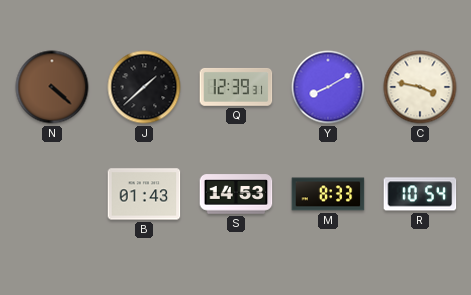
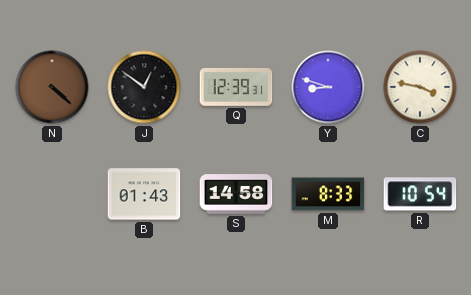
J: 1:38 -> 12:51
Y: 8:10 -> 8:48
S: 14:53 -> 14:58
